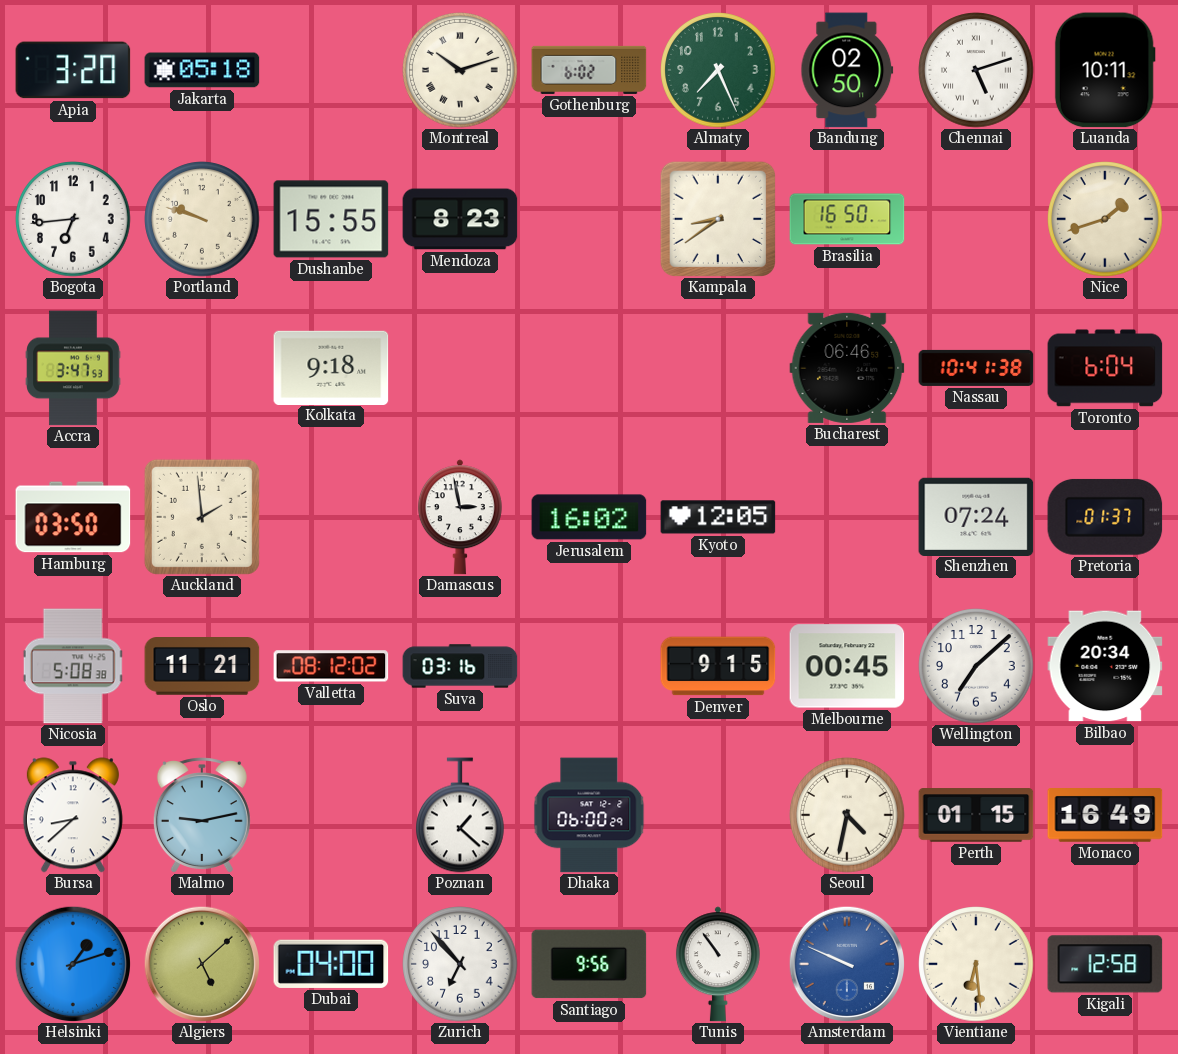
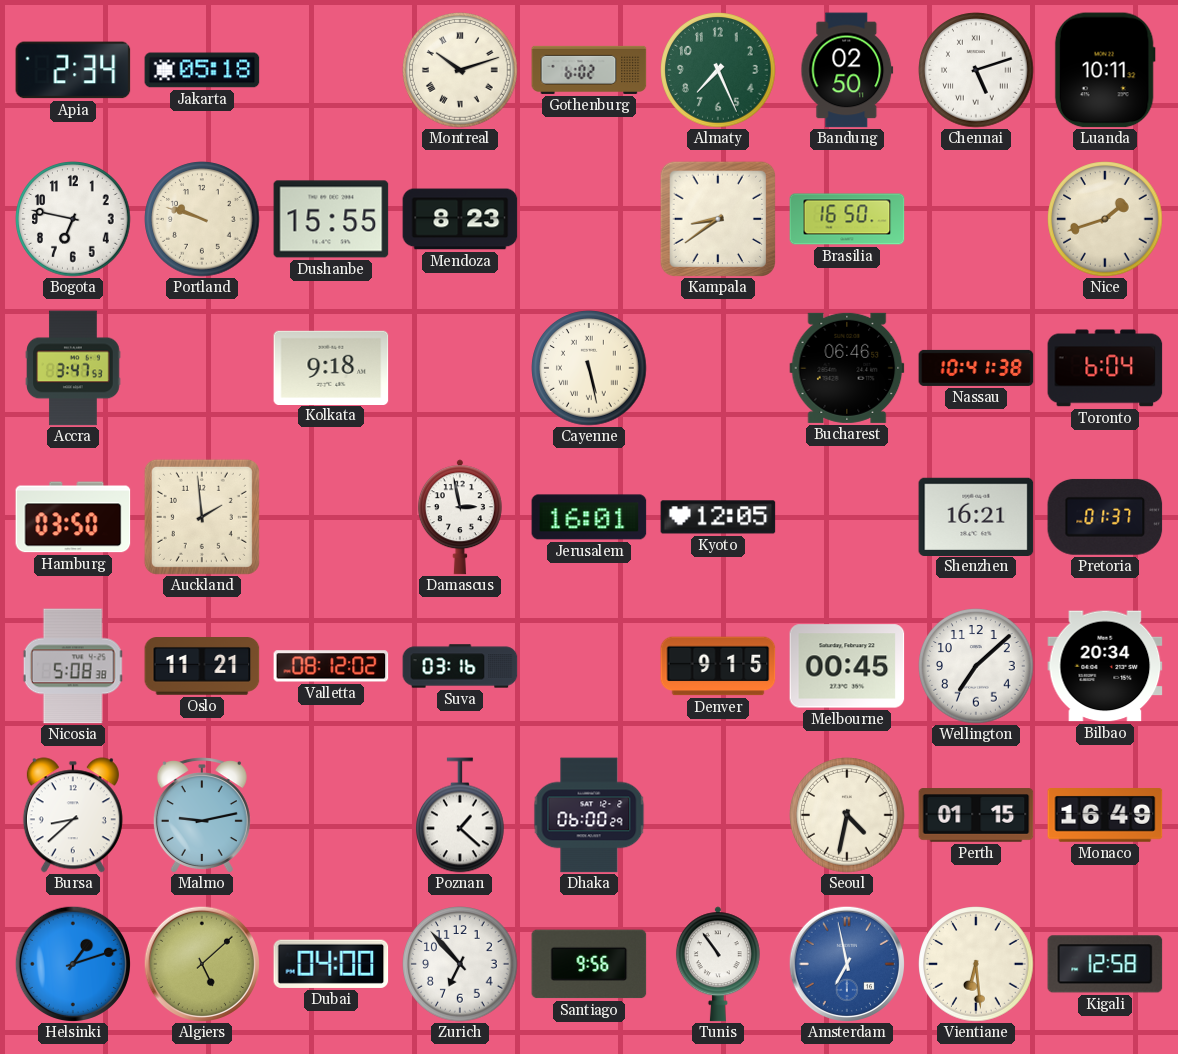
Apia: 3:20 -> 2:34
Bogota: 6:44 -> 6:47
Cayenne: none -> 5:28
Jerusalem: 16:02 -> 16:01
Shenzhen: 07:24 -> 16:21
Amsterdam: 9:49 -> 6:58
